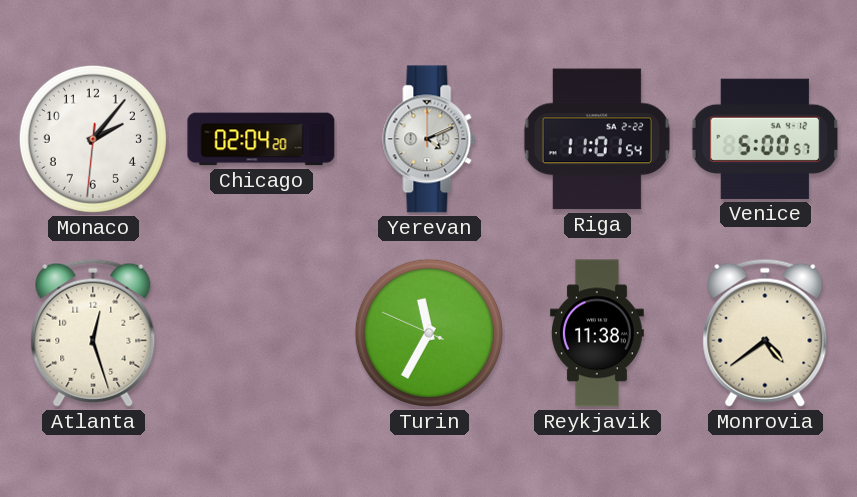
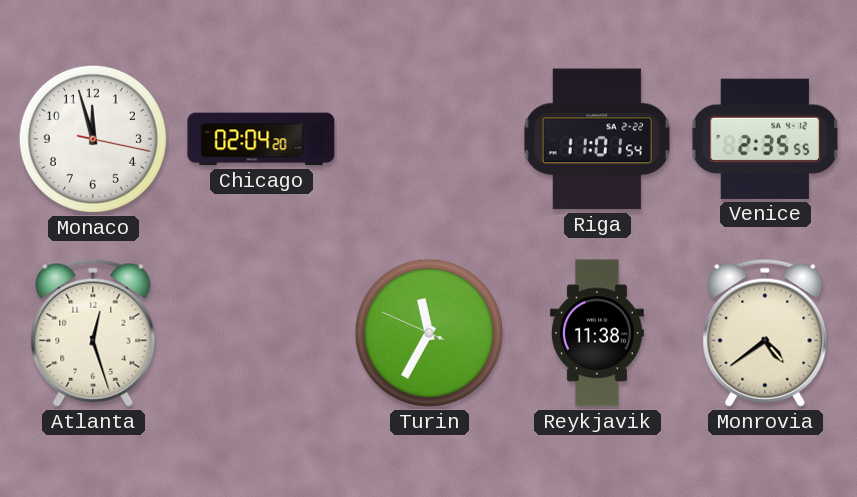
Monaco: 2:06 -> 11:57
Yerevan: 4:11 -> none
Venice: 5:00 -> 2:35
